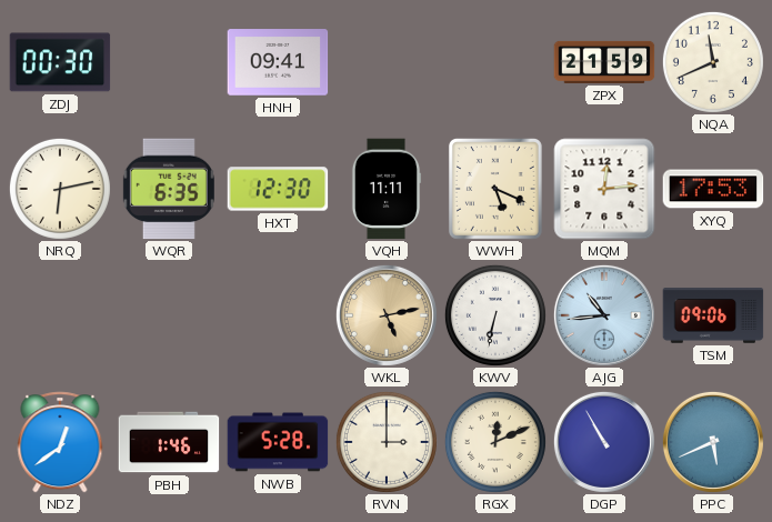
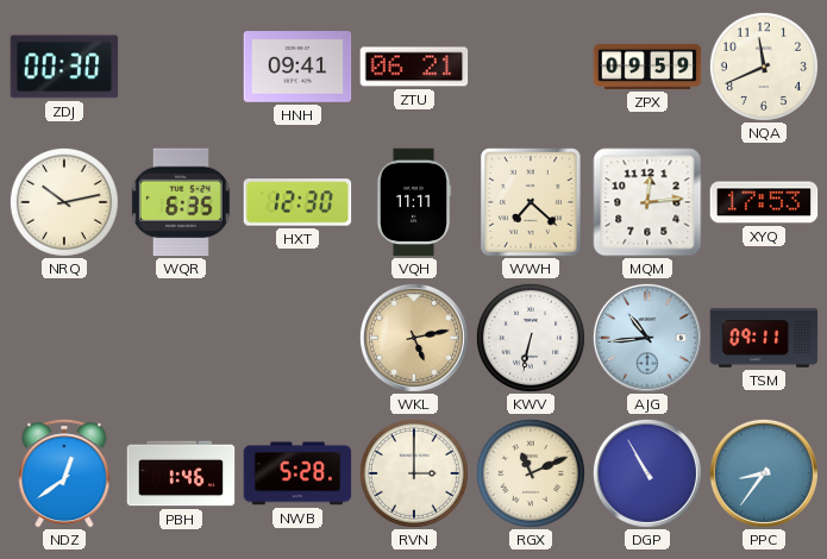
ZTU: none -> 06:21
ZPX: 21:59 -> 09:59
NRQ: 6:13 -> 10:13
WWH: 5:19 -> 7:22
TSM: 09:06 -> 09:11
RGX: 12:11 -> 11:11
PPC: 5:41 -> 8:36
